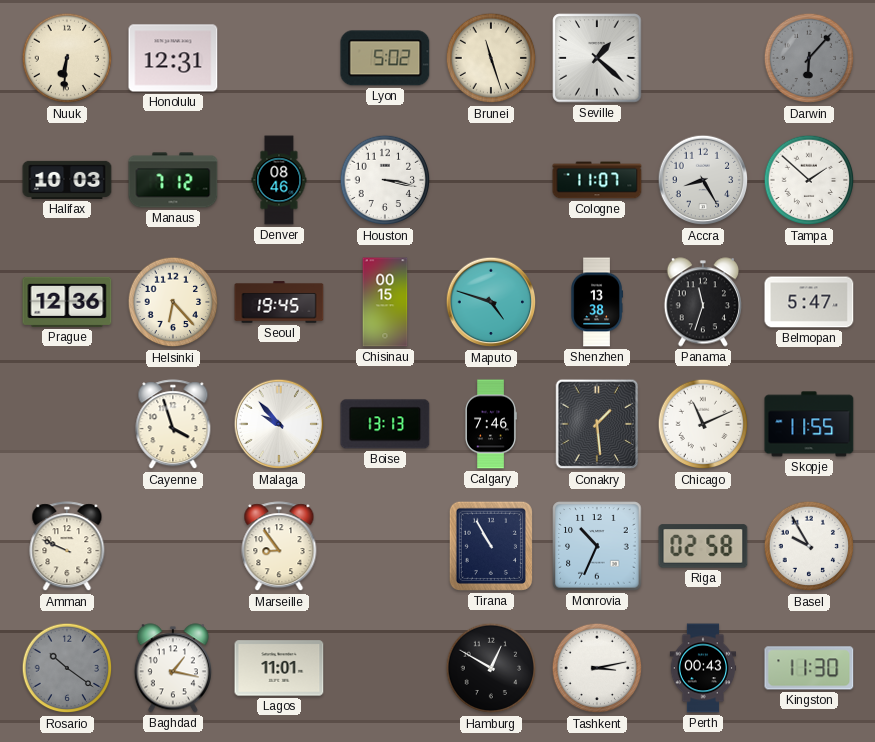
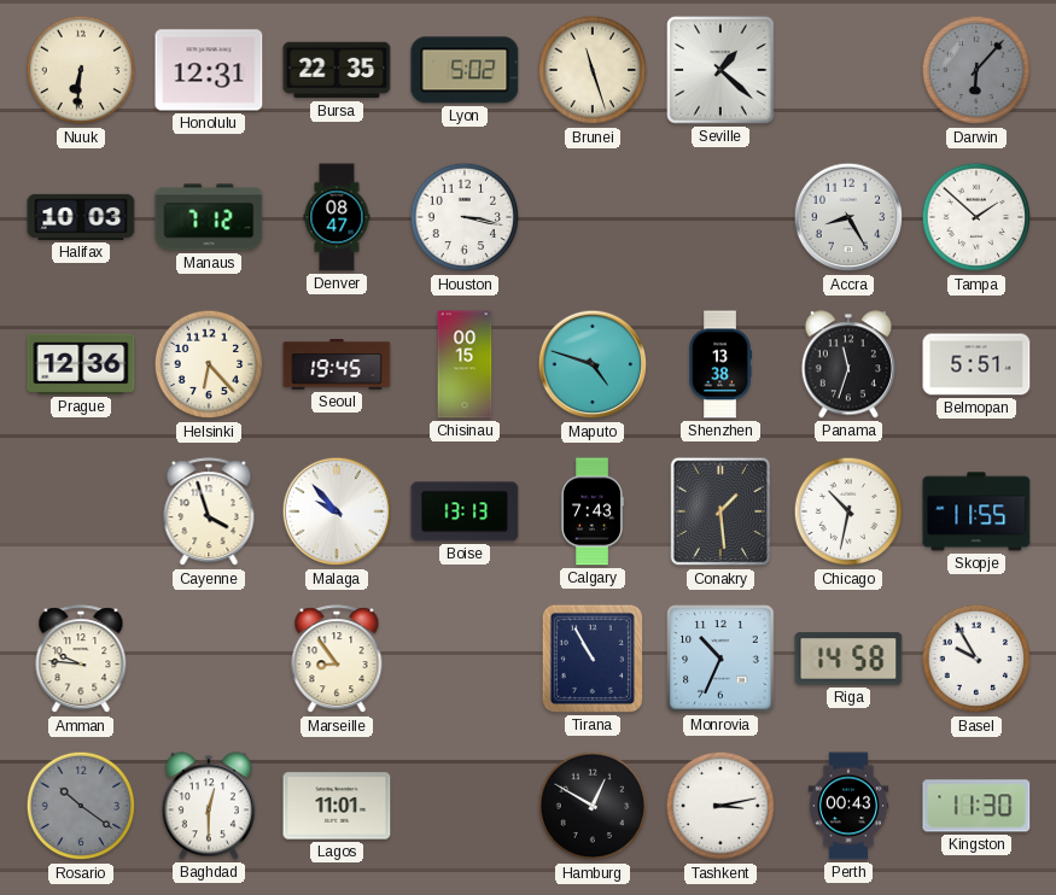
Bursa: none -> 22:35
Denver: 08:46 -> 08:47
Cologne: 11:07 -> none
Belmopan: 5:47 -> 5:51
Calgary: 7:46 -> 7:43
Chicago: 11:11 -> 10:32
Amman: 9:49 -> 9:46
Riga: 02:58 -> 14:58
Baghdad: 1:17 -> 12:30
